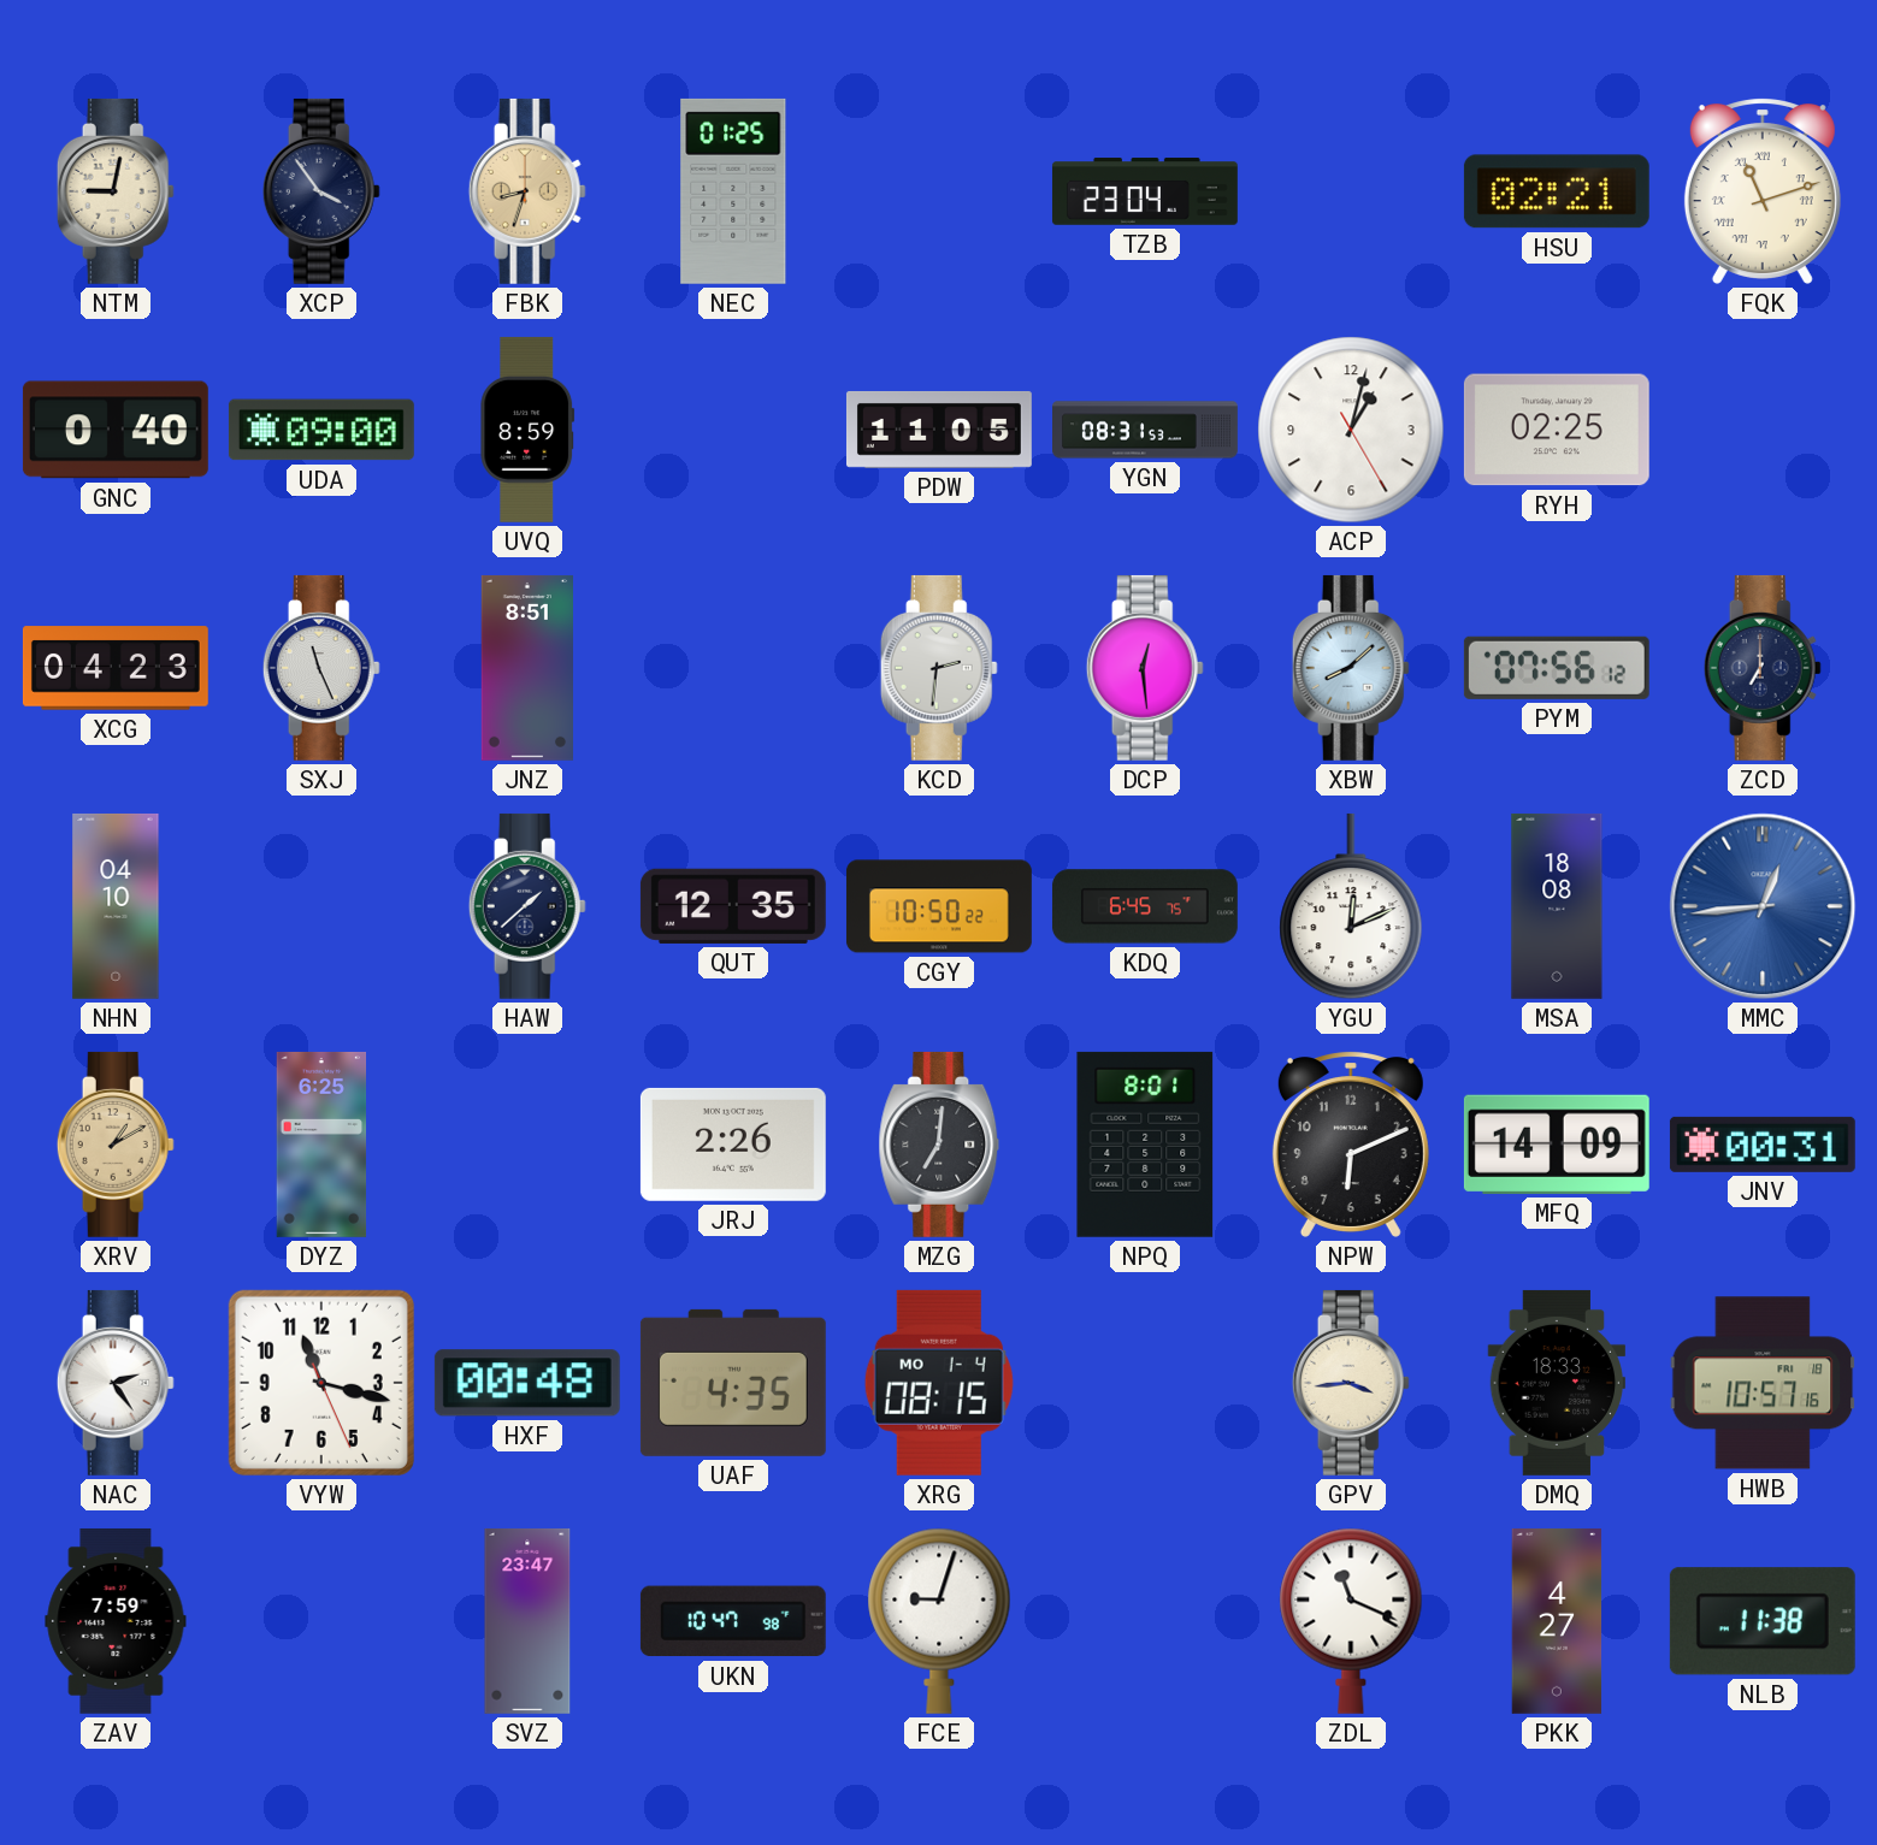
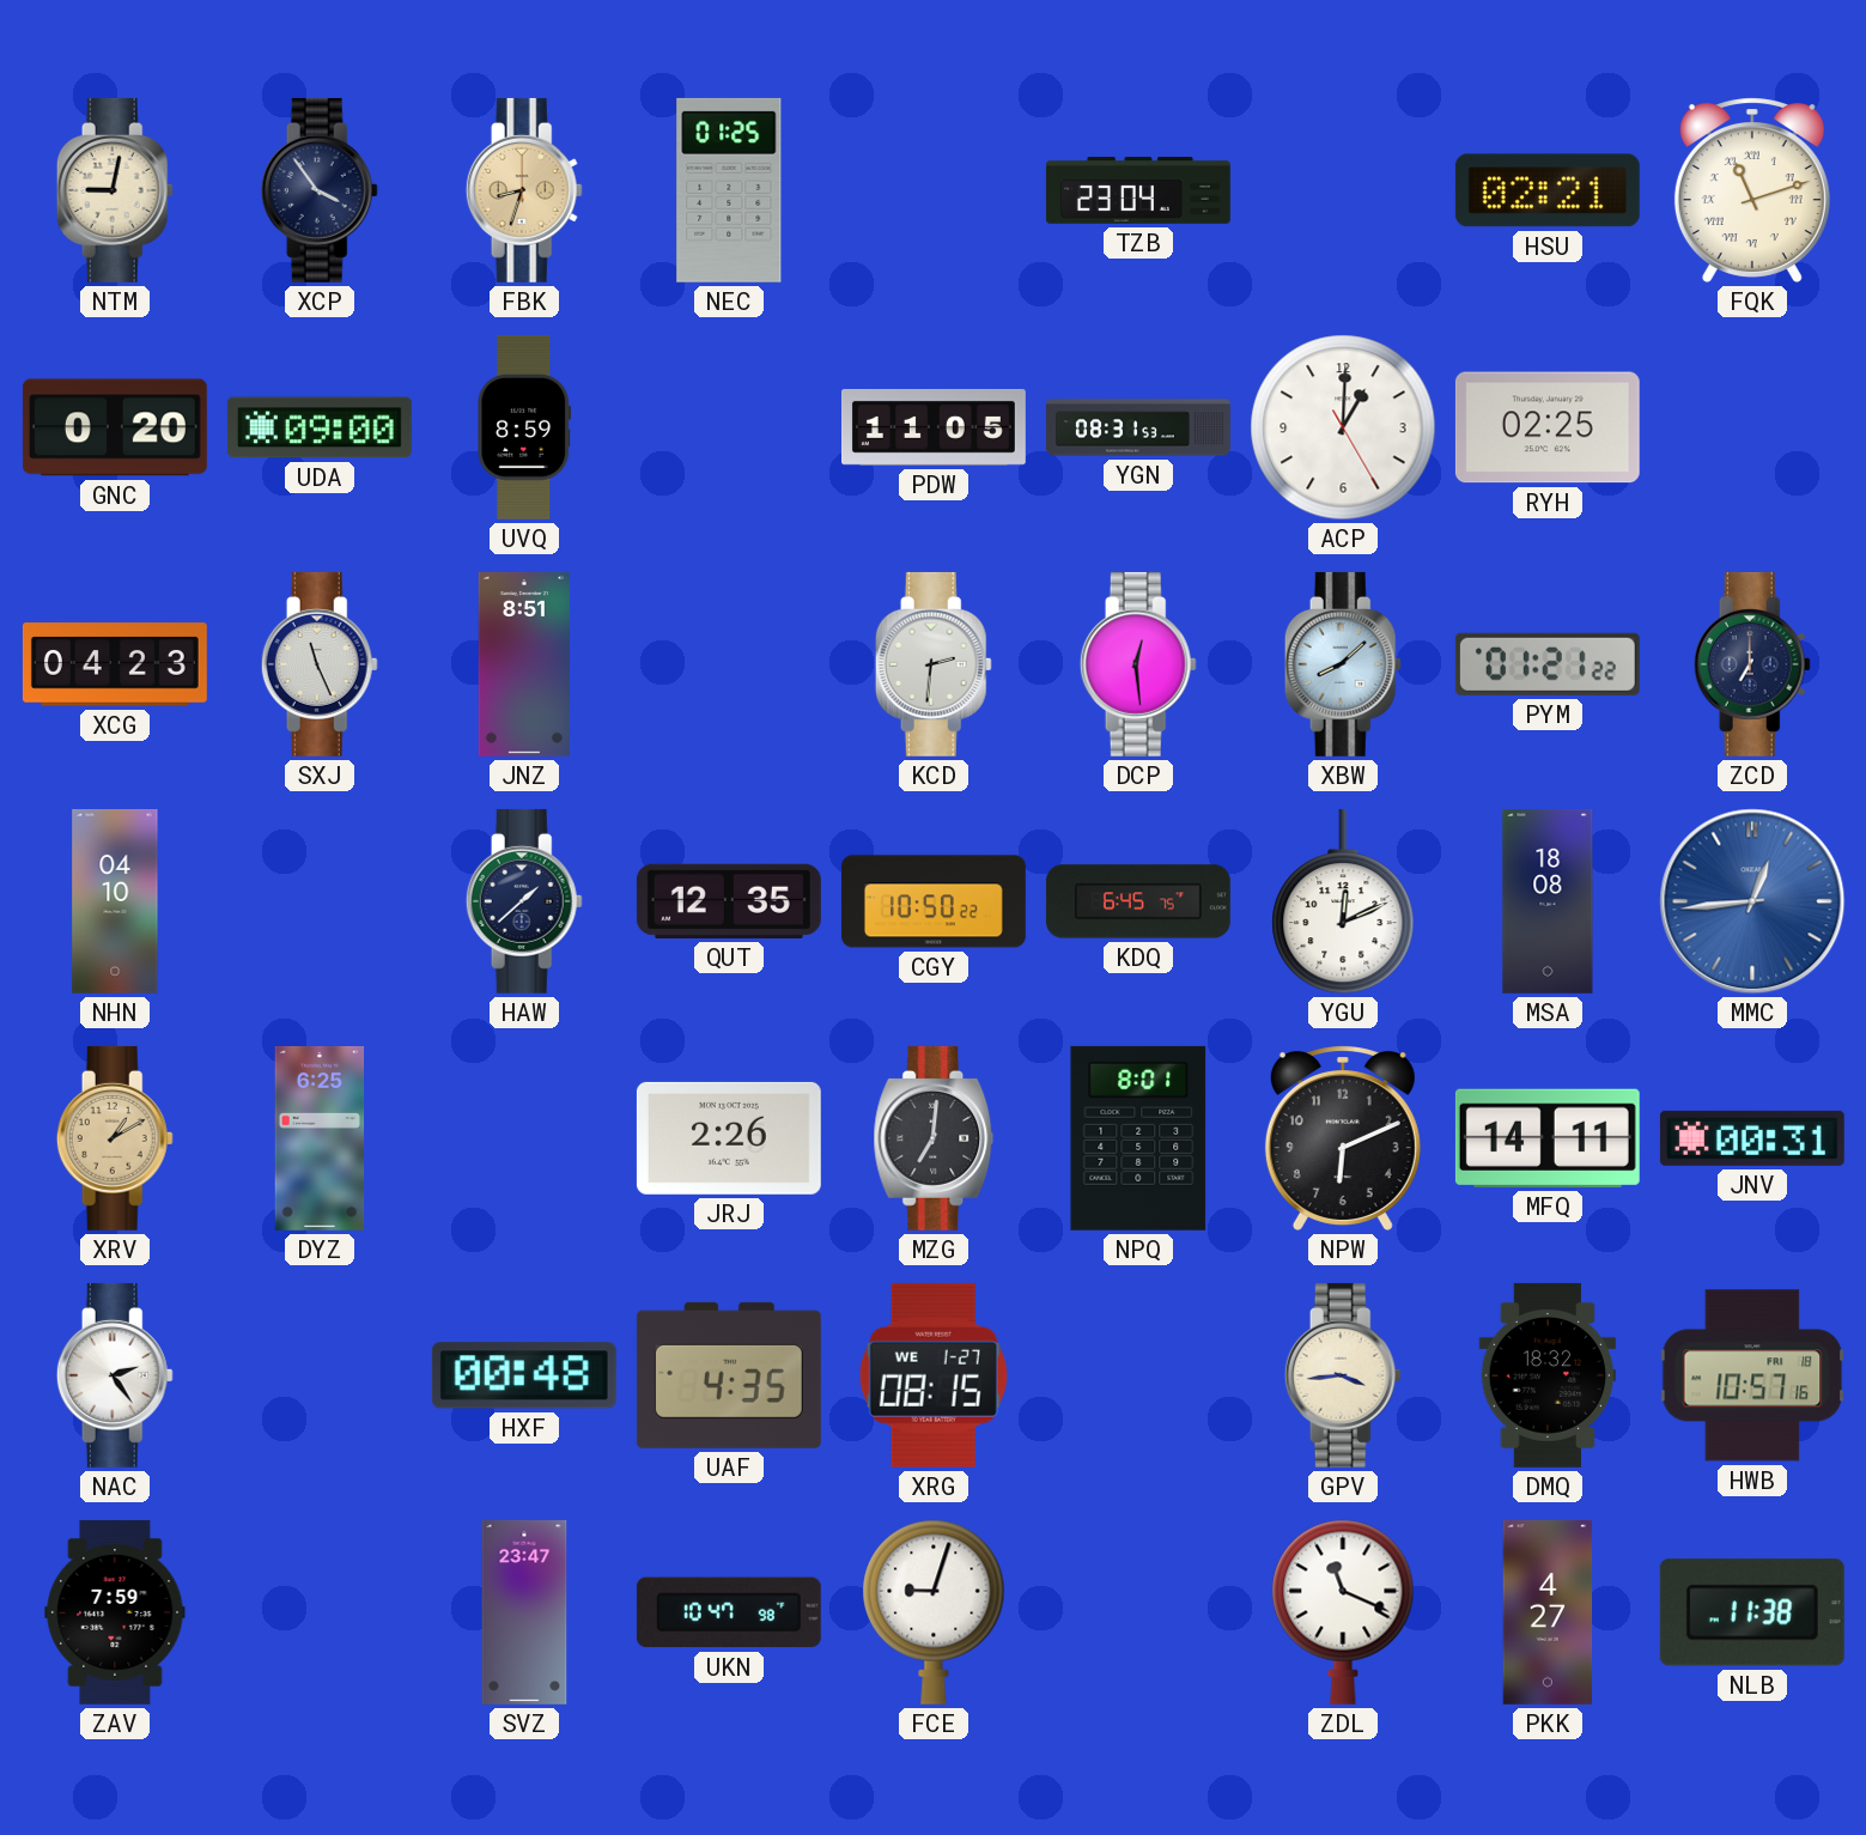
GNC: 0:40 -> 0:20
ACP: 1:02 -> 1:00
PYM: 07:56 -> 01:21
MFQ: 14:09 -> 14:11
VYW: 11:17 -> none
XRG date: MO 1-4 -> WE 1-27
DMQ: 18:33 -> 18:32
